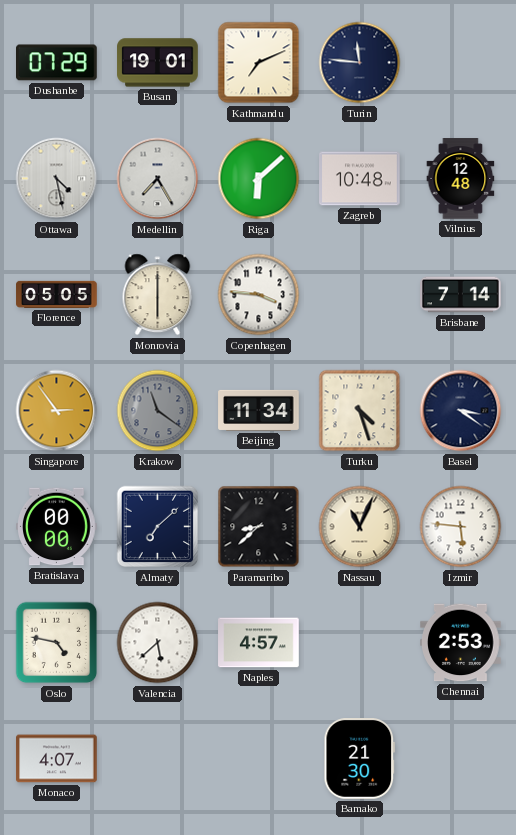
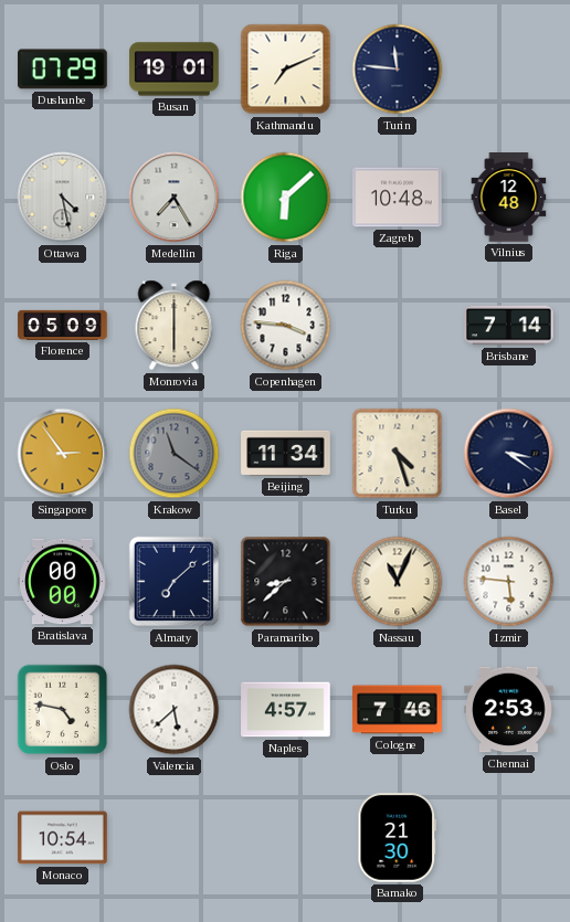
Florence: 05:05 -> 05:09
Cologne: none -> 7:46
Monaco: 4:07 -> 10:54
